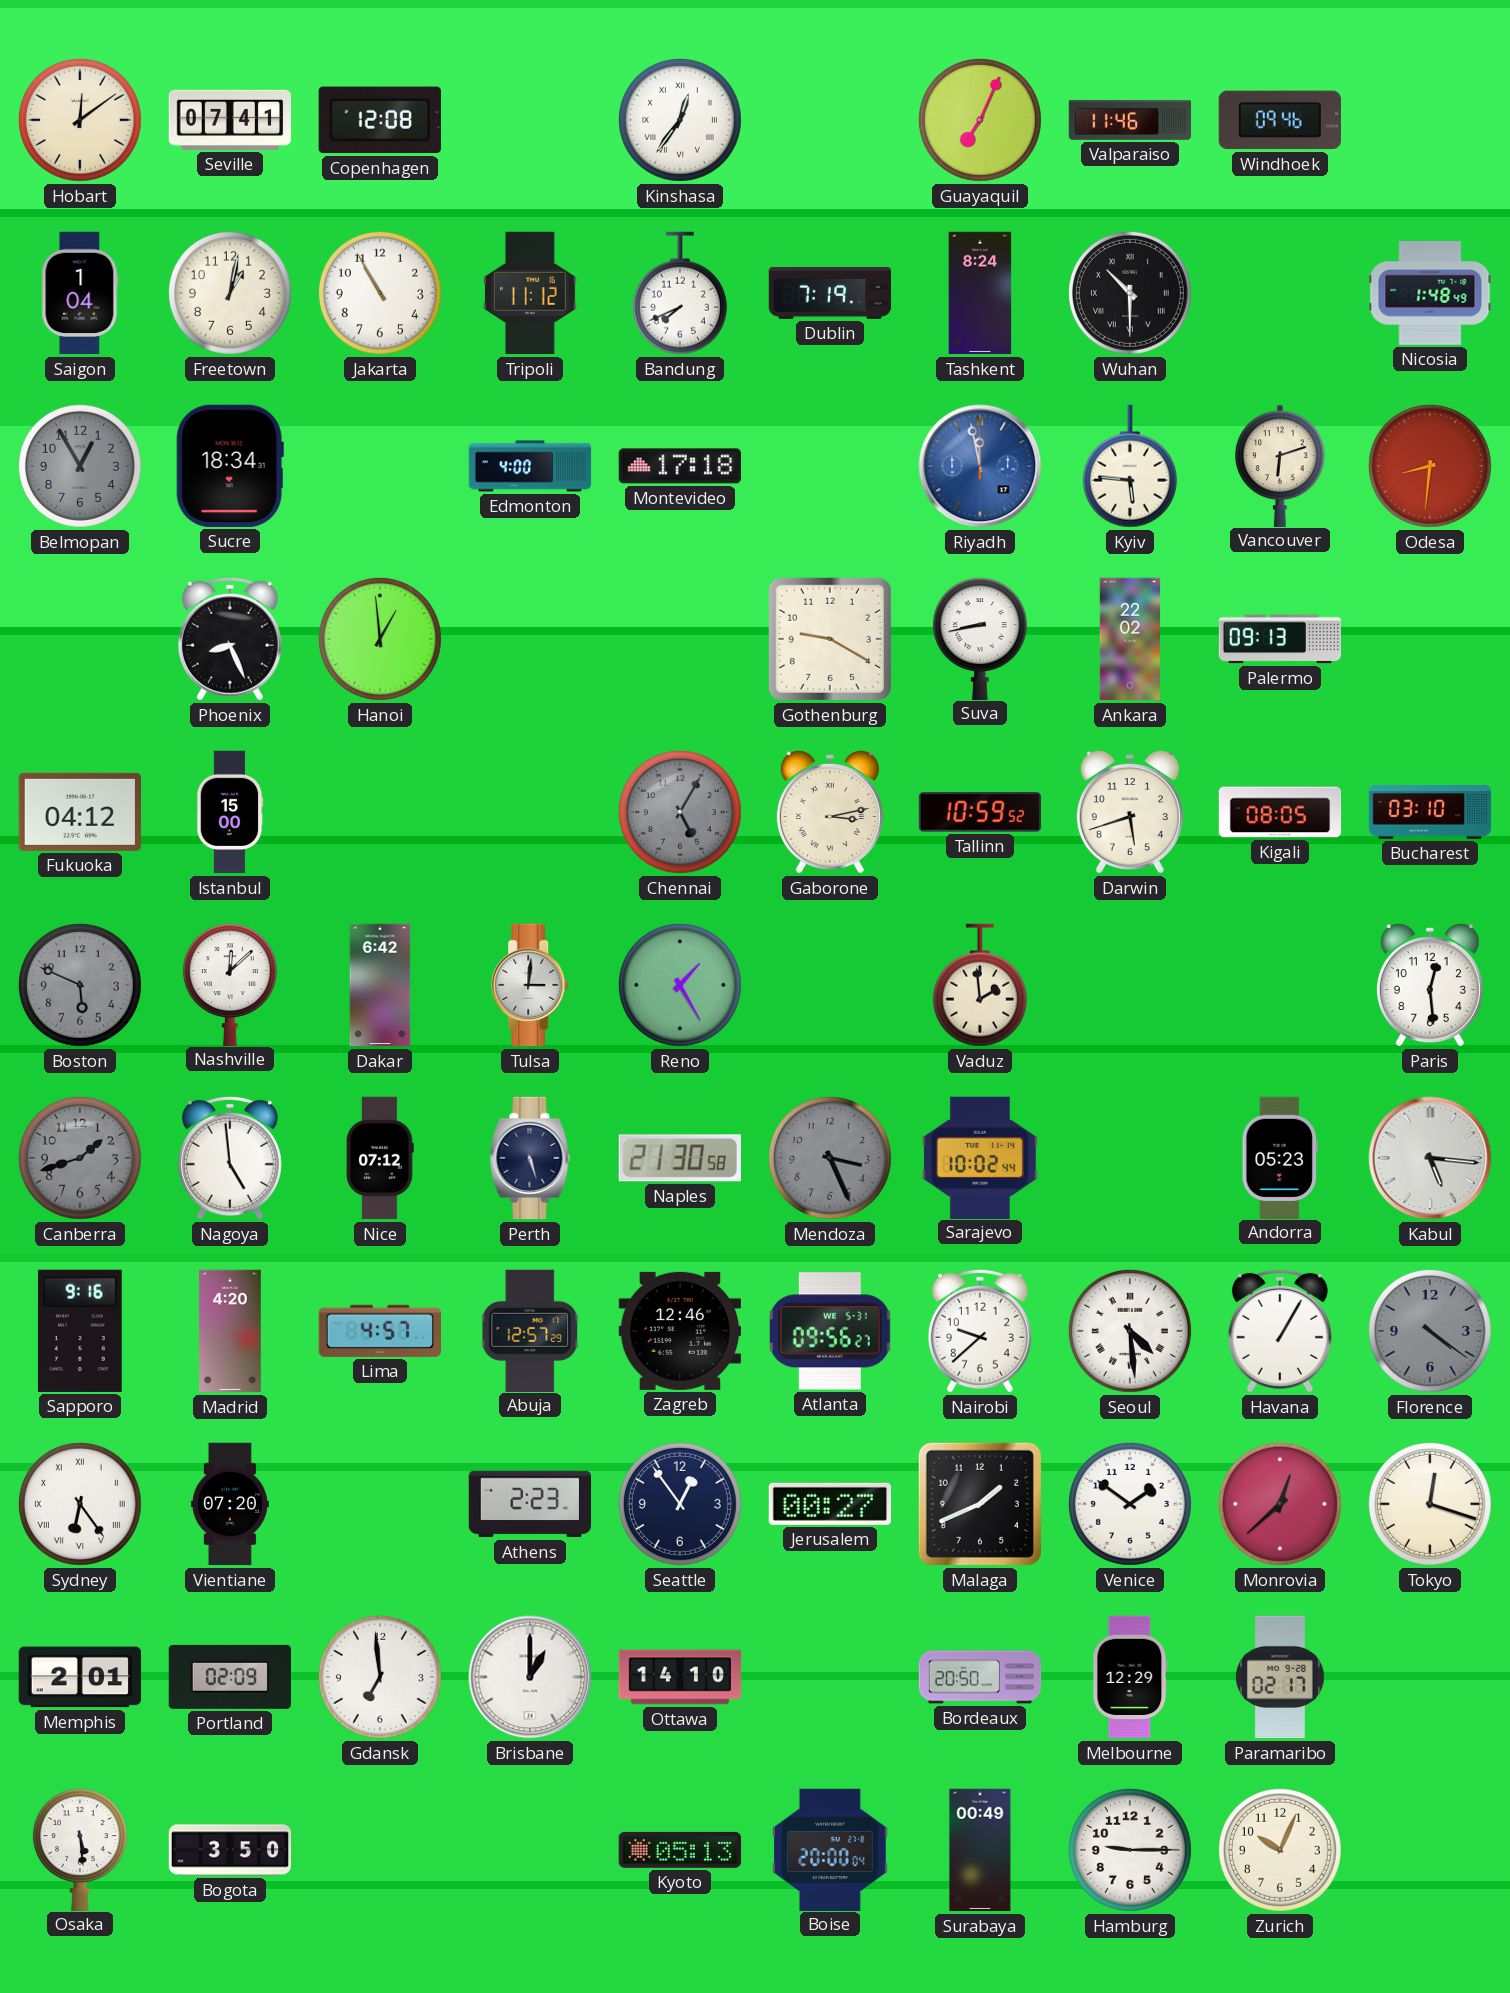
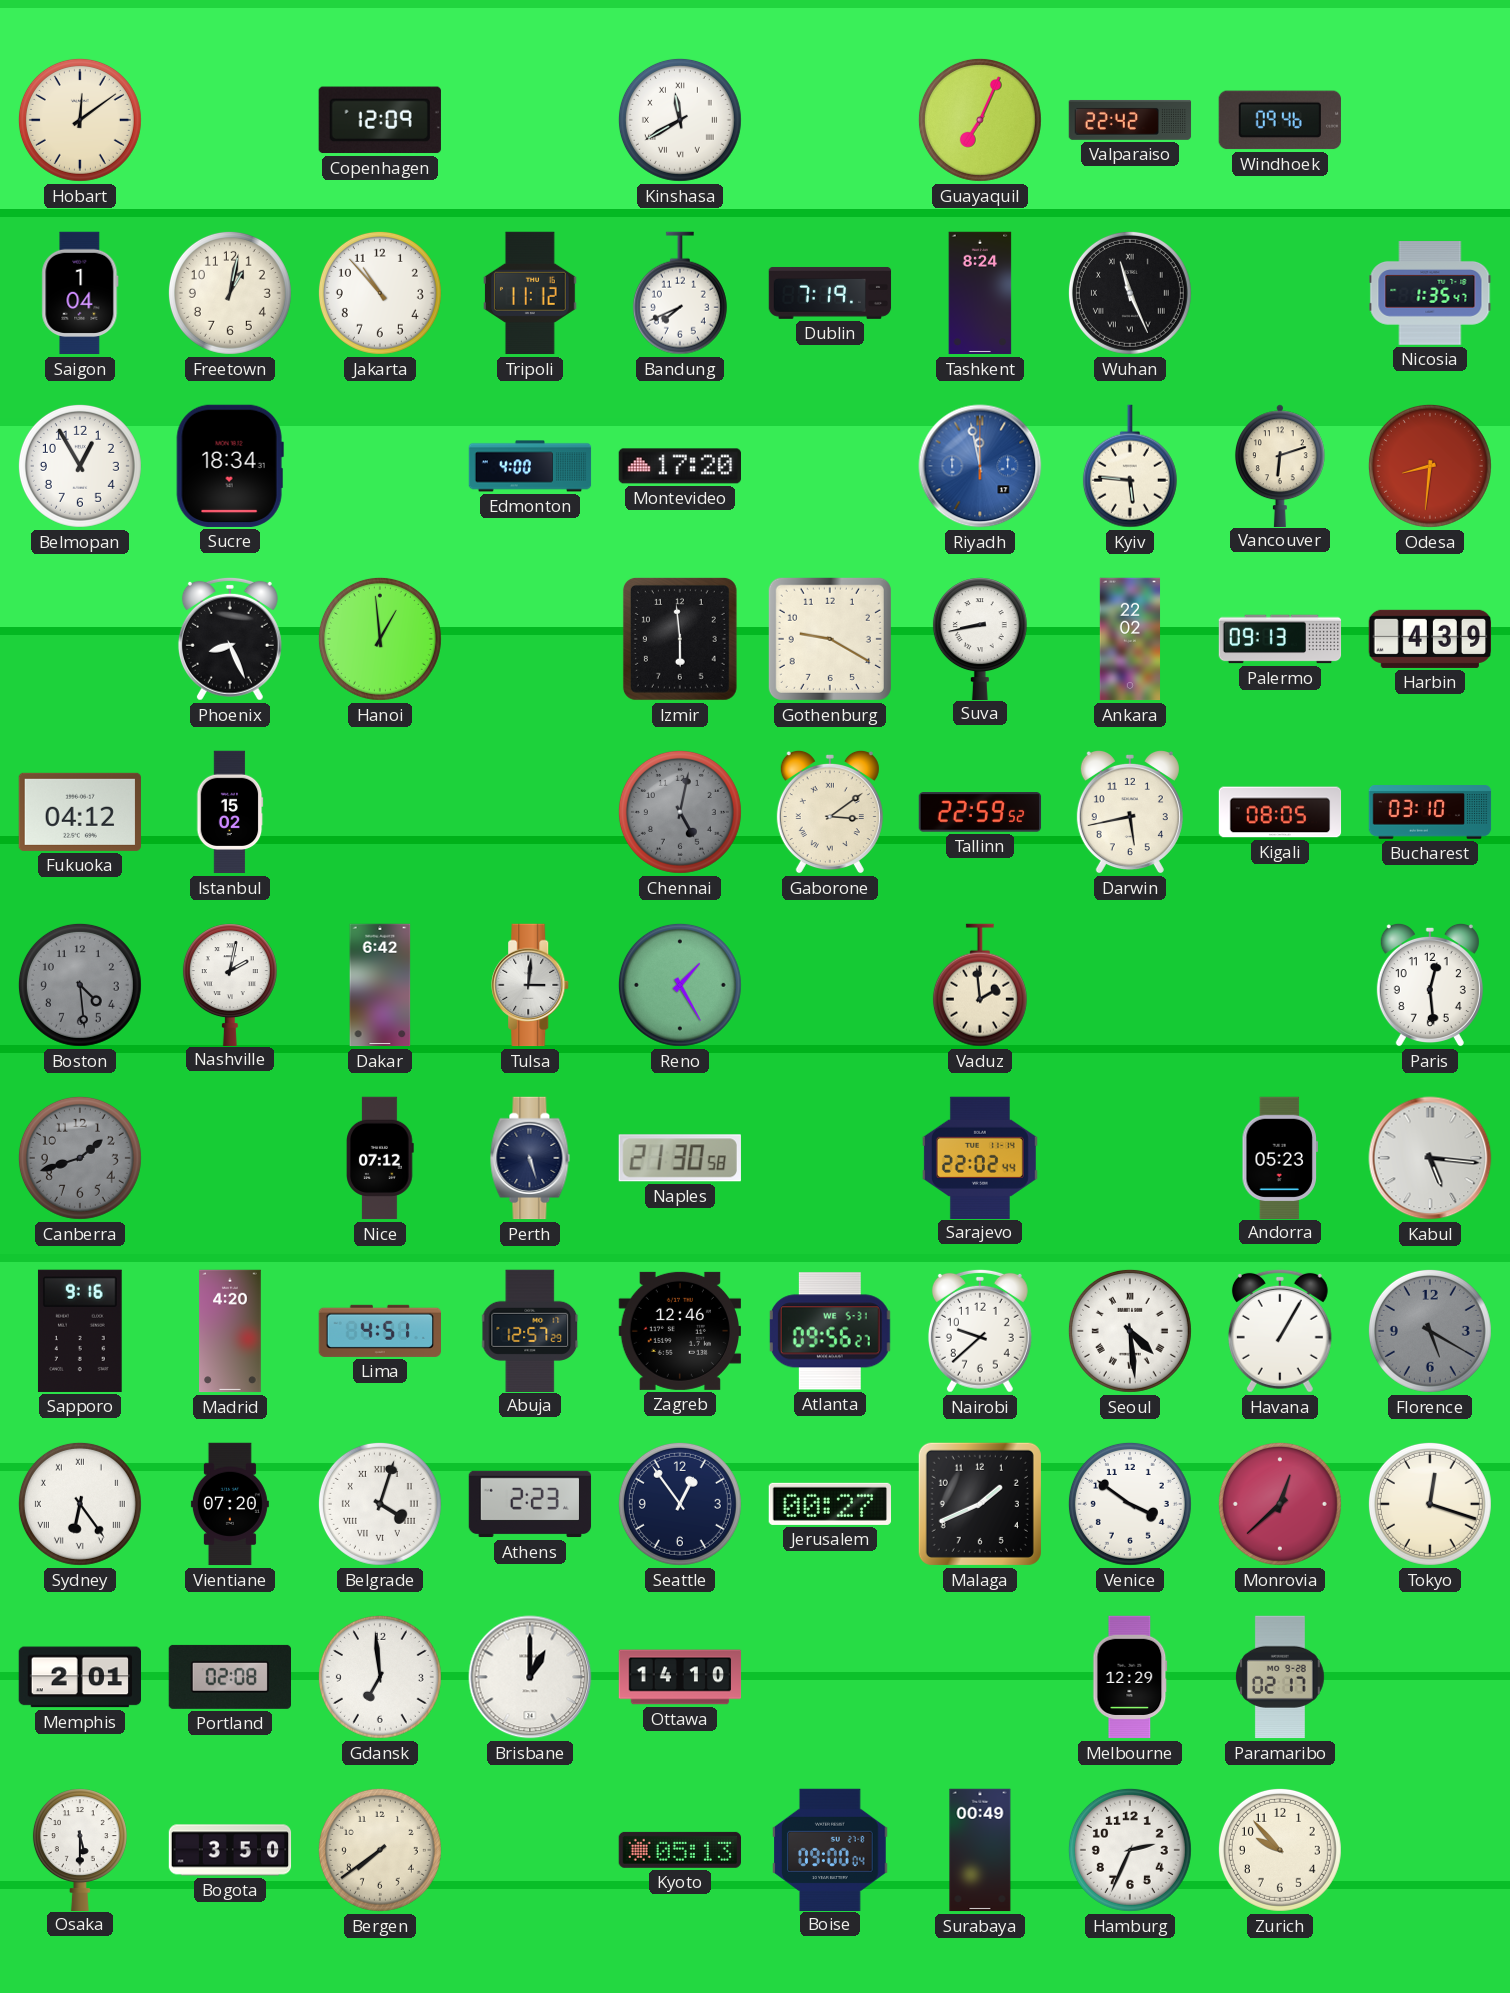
Seville: 07:41 -> none
Copenhagen: 12:08 -> 12:09
Kinshasa: 12:36 -> 11:40
Valparaiso: 11:46 -> 22:42
Jakarta: 10:55 -> 10:53
Wuhan: 10:30 -> 11:26
Nicosia: 1:48 -> 1:35
Belmopan dial: grey -> white
Montevideo: 17:18 -> 17:20
Izmir: none -> 5:59
Harbin: none -> 4:39
Istanbul: 15:00 -> 15:02
Chennai: 5:05 -> 5:02
Gaborone: 3:13 -> 3:09
Tallinn: 10:59 -> 22:59
Darwin: 5:42 -> 5:43
Boston: 5:49 -> 4:29
Nashville: 12:08 -> 2:02
Nagoya: 4:59 -> none
Mendoza: 3:26 -> none
Sarajevo: 10:02 -> 22:02
Lima: 4:57 -> 4:51
Florence: 4:21 -> 5:20
Belgrade: none -> 4:03
Venice: 1:51 -> 3:51
Portland: 02:09 -> 02:08
Bordeaux: 20:50 -> none
Osaka: 5:29 -> 5:30
Bergen: none -> 7:39
Boise: 20:00 -> 09:00
Hamburg: 9:15 -> 2:34
Zurich: 10:04 -> 9:53
